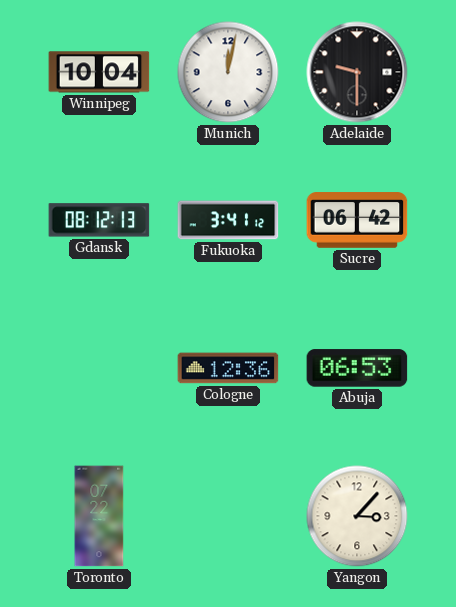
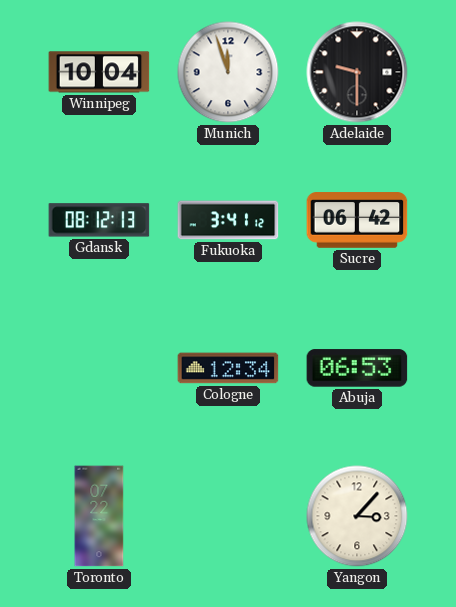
Munich: 12:02 -> 11:57
Cologne: 12:36 -> 12:34
